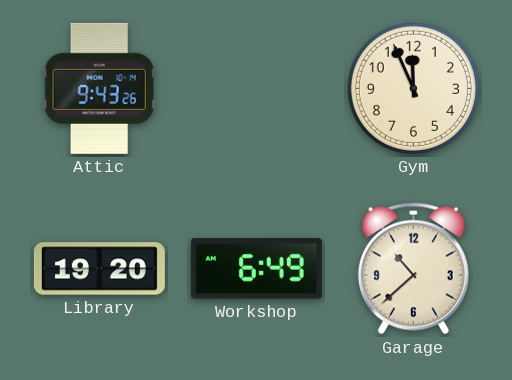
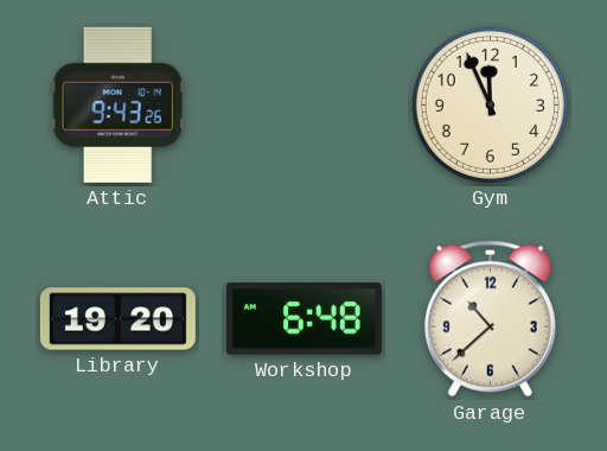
Workshop: 6:49 -> 6:48
